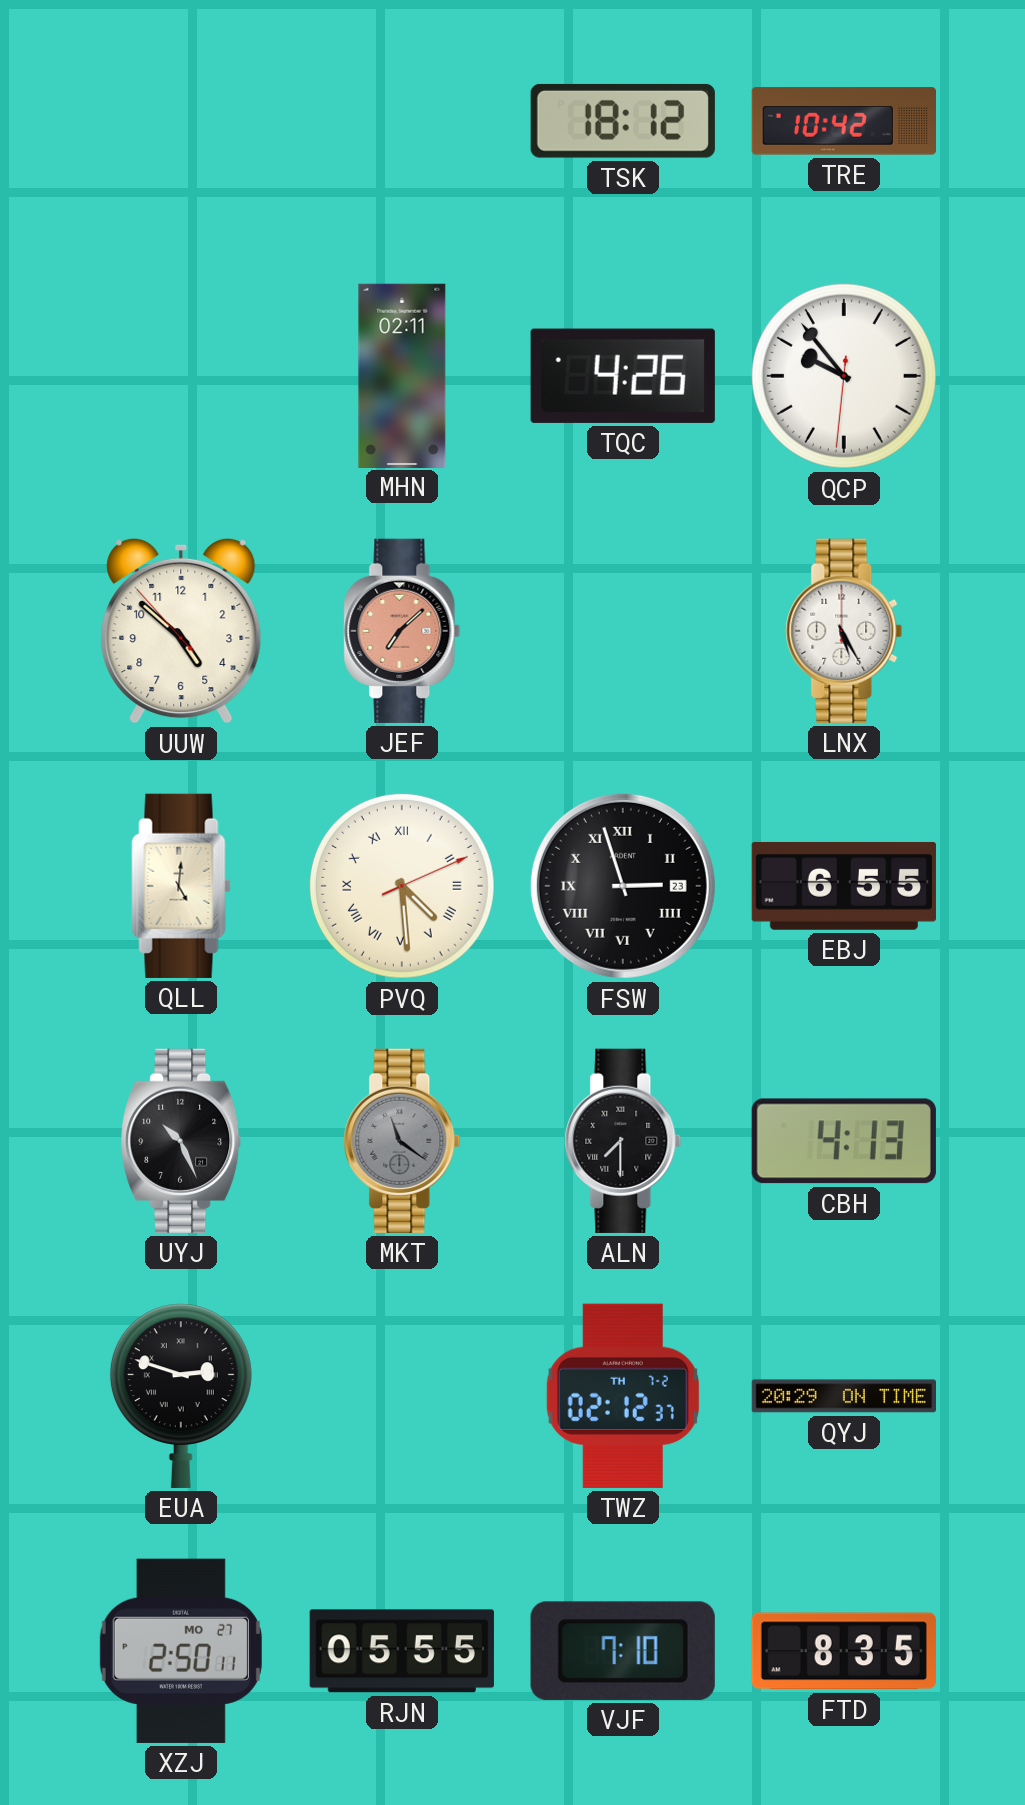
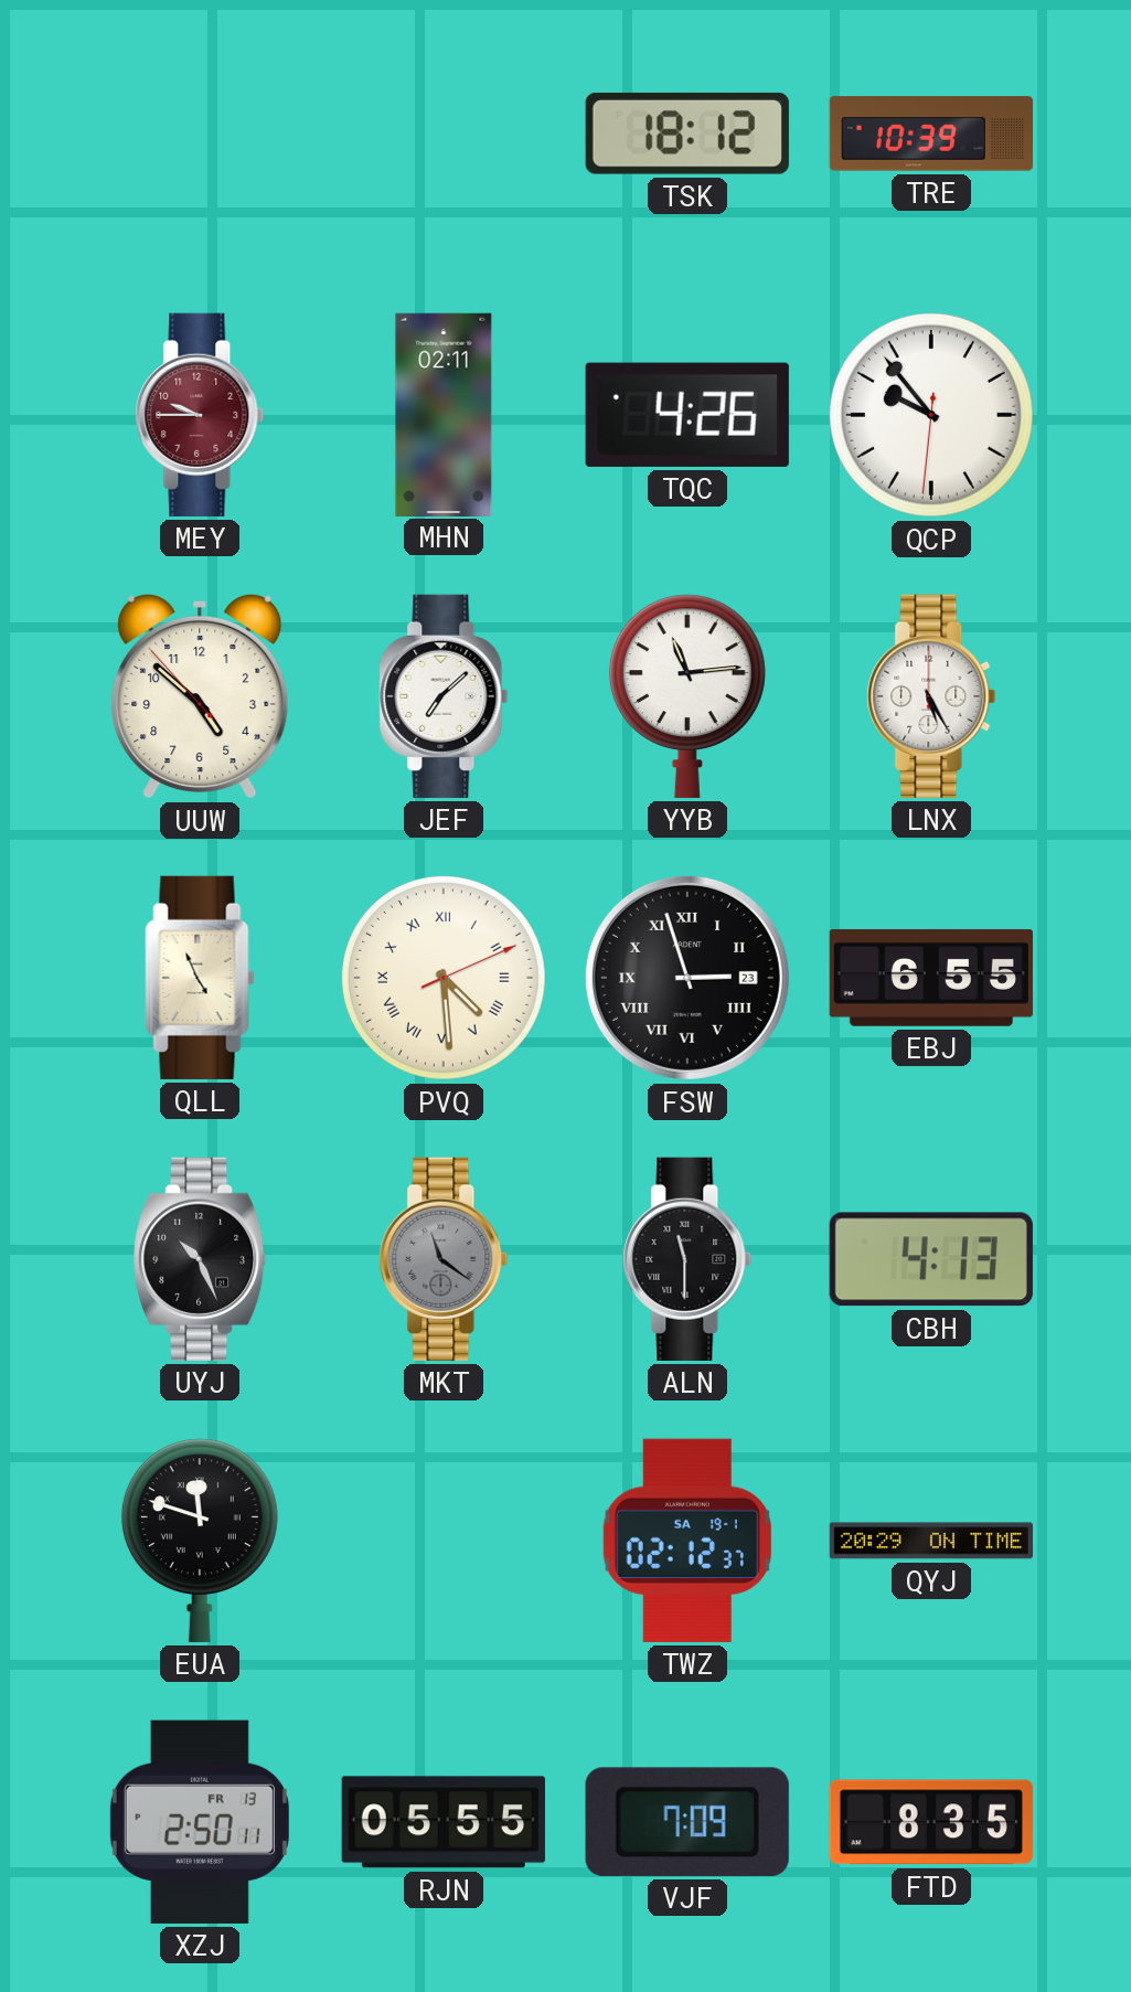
TRE: 10:42 -> 10:39
MEY: none -> 9:45
JEF dial: salmon -> white
YYB: none -> 11:14
QLL: 5:01 -> 4:56
ALN: 7:30 -> 11:30
EUA: 2:48 -> 11:48
TWZ date: TH 7-2 -> SA 19-1
XZJ date: MO 27 -> FR 13
VJF: 7:10 -> 7:09
